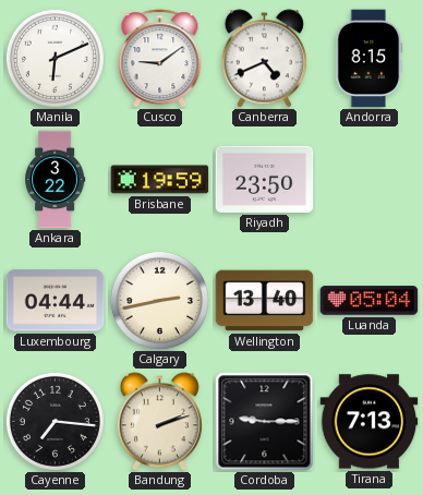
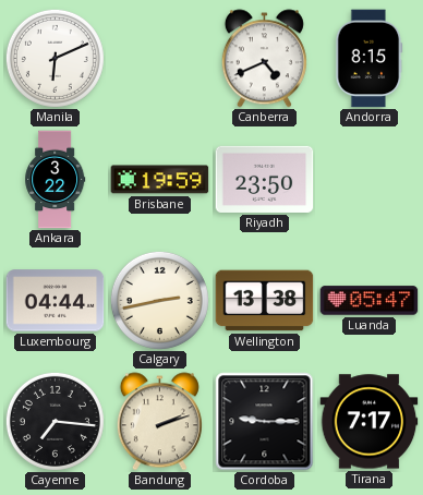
Cusco: 9:09 -> none
Wellington: 13:40 -> 13:38
Luanda: 05:04 -> 05:47
Tirana: 7:13 -> 7:17
